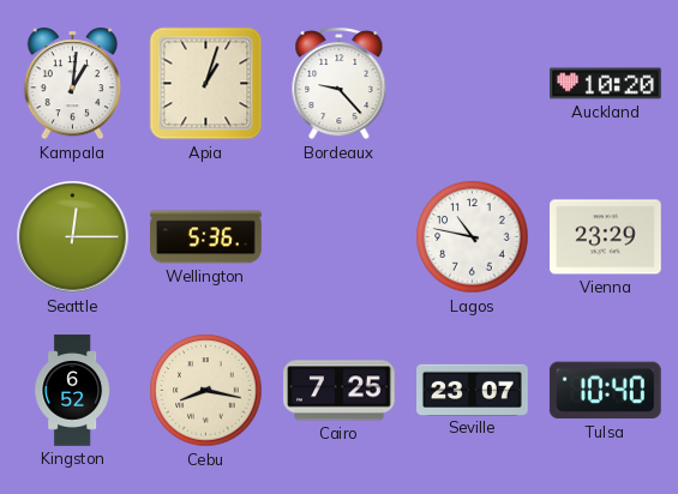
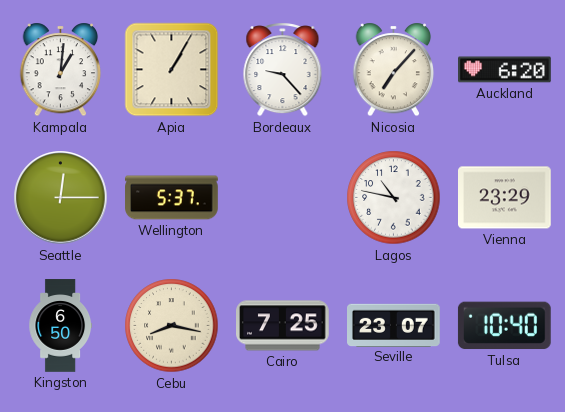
Apia: 1:03 -> 1:05
Nicosia: none -> 7:07
Auckland: 10:20 -> 6:20
Wellington: 5:36 -> 5:37
Kingston: 6:52 -> 6:50
